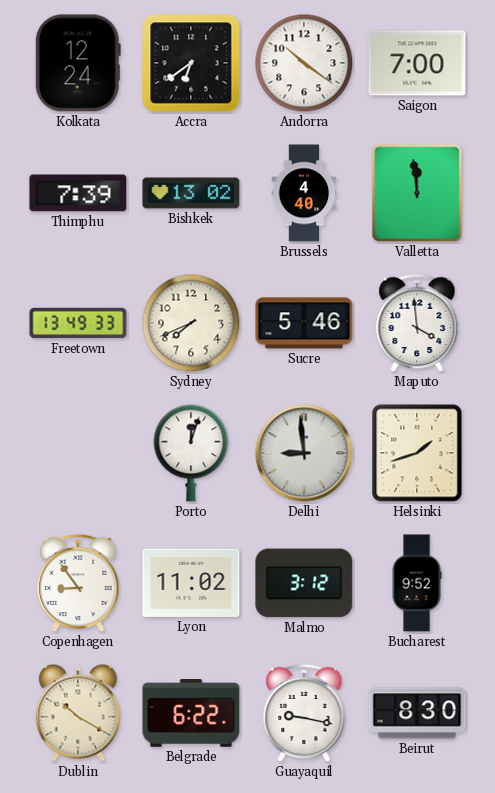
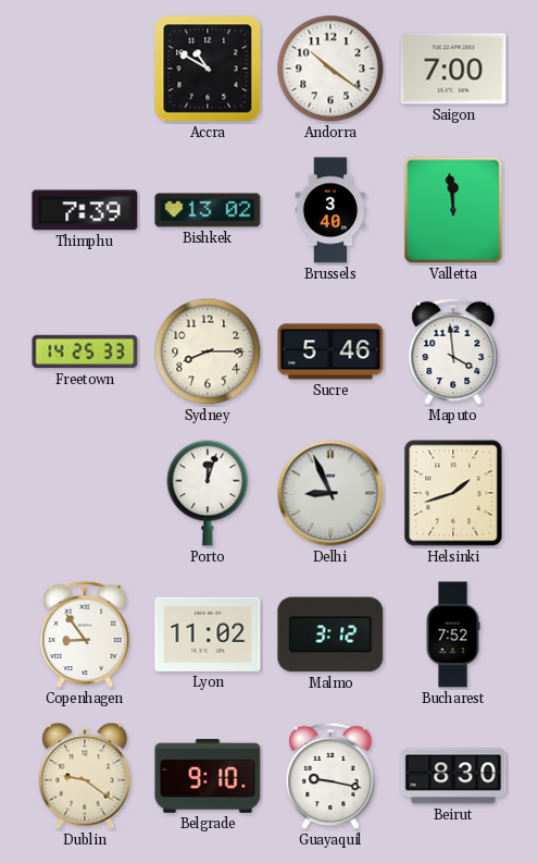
Kolkata: 12:24 -> none
Accra: 6:39 -> 10:50
Brussels: 4:40 -> 3:40
Freetown: 13:49 -> 14:25
Sydney: 7:41 -> 8:15
Delhi: 8:59 -> 8:56
Bucharest: 9:52 -> 7:52
Dublin: 10:20 -> 9:21
Belgrade: 6:22 -> 9:10
